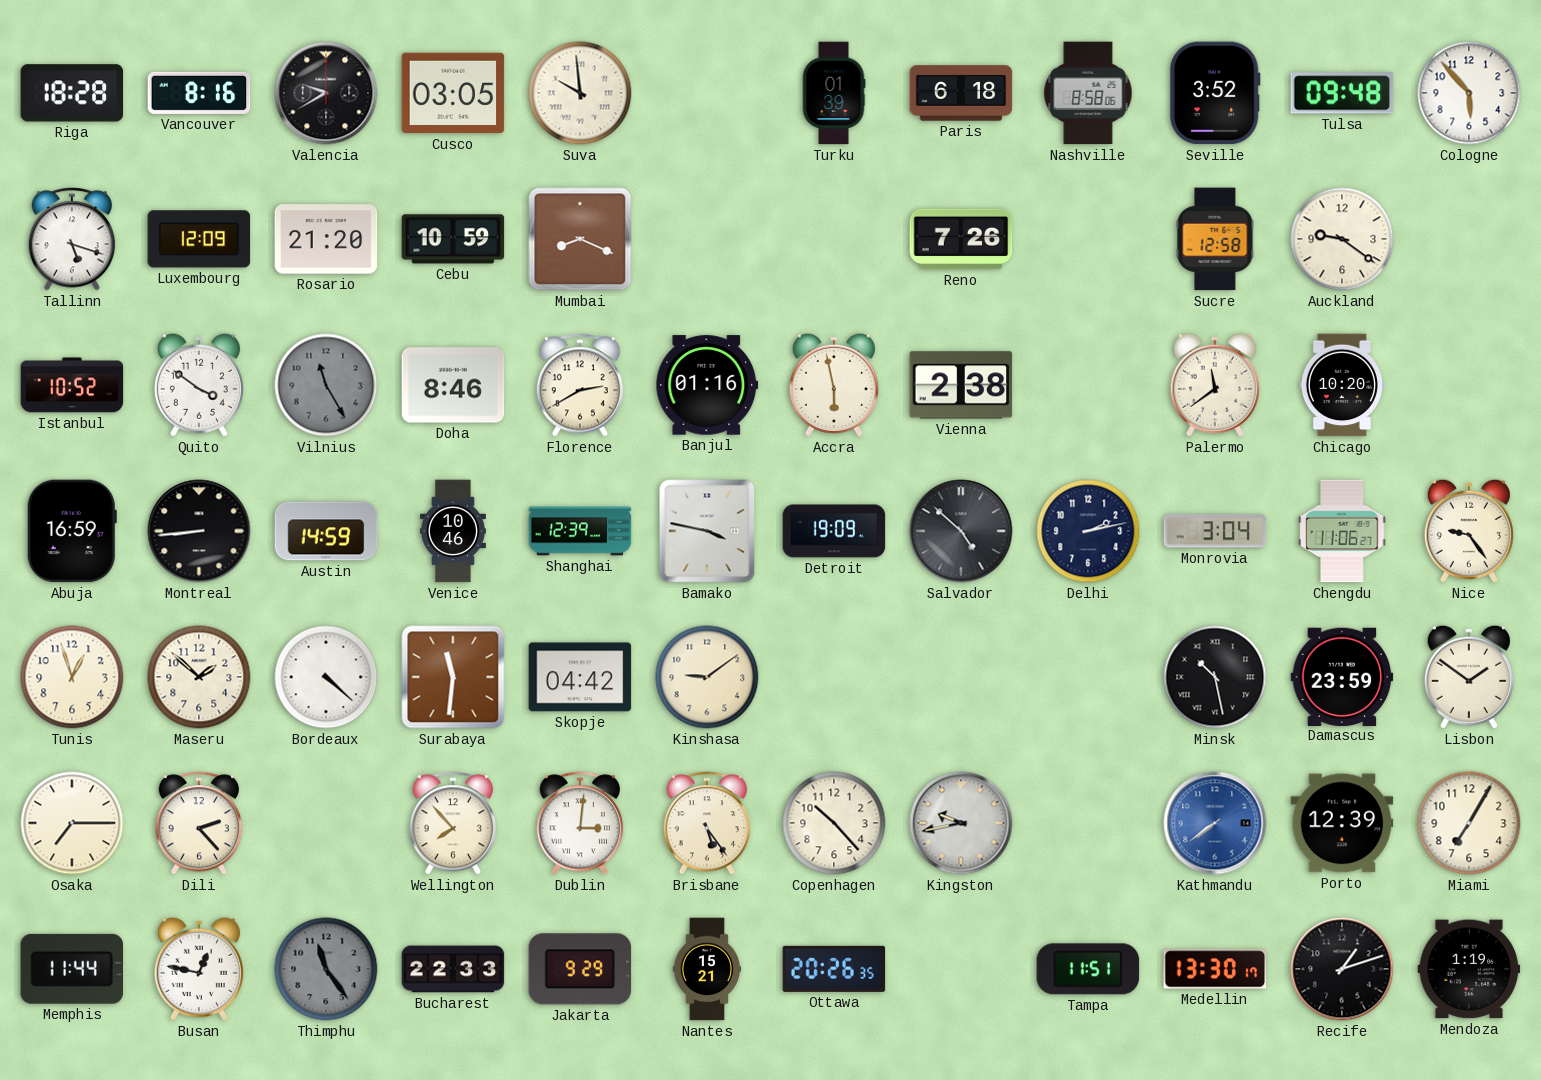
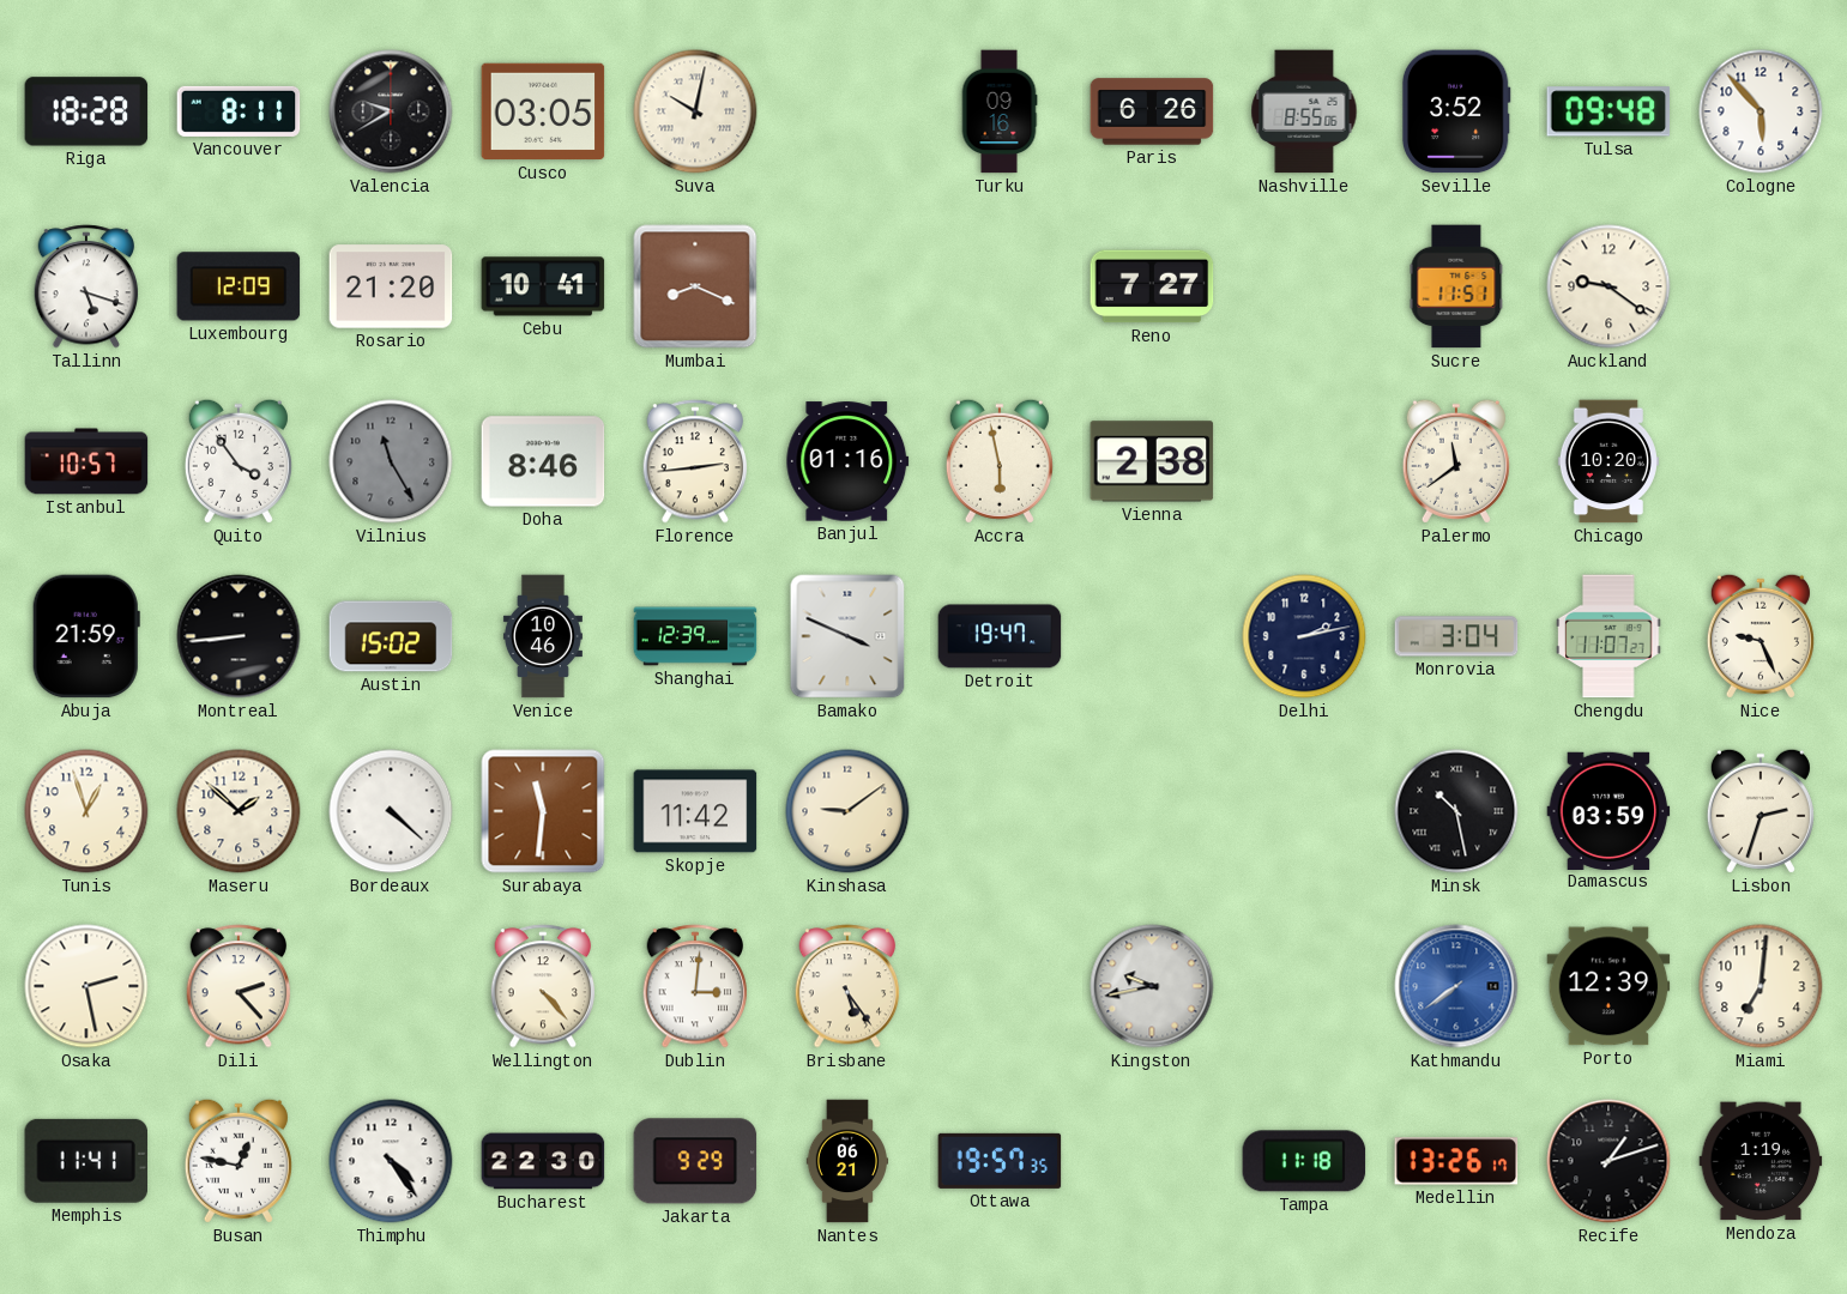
Vancouver: 8:16 -> 8:11
Suva: 9:59 -> 10:02
Turku: 01:39 -> 09:16
Paris: 6:18 -> 6:26
Nashville: 8:58 -> 8:55
Cebu: 10:59 -> 10:41
Reno: 7:26 -> 7:27
Sucre: 12:58 -> 11:51
Istanbul: 10:52 -> 10:57
Quito: 3:51 -> 3:54
Florence: 2:40 -> 2:44
Abuja: 16:59 -> 21:59
Austin: 14:59 -> 15:02
Bamako: 3:47 -> 3:49
Detroit: 19:09 -> 19:47
Salvador: 4:52 -> none
Chengdu: 11:06 -> 11:07
Nice: 9:24 -> 9:26
Skopje: 04:42 -> 11:42
Damascus: 23:59 -> 03:59
Lisbon: 1:51 -> 2:33
Osaka: 7:15 -> 2:28
Wellington: 7:53 -> 4:23
Copenhagen: 10:23 -> none
Miami: 7:05 -> 7:01
Memphis: 11:44 -> 11:41
Thimphu: 11:24 -> 4:24
Thimphu dial: grey -> white
Bucharest: 22:33 -> 22:30
Nantes: 15:21 -> 06:21
Ottawa: 20:26 -> 19:57
Tampa: 11:51 -> 11:18
Medellin: 13:30 -> 13:26
